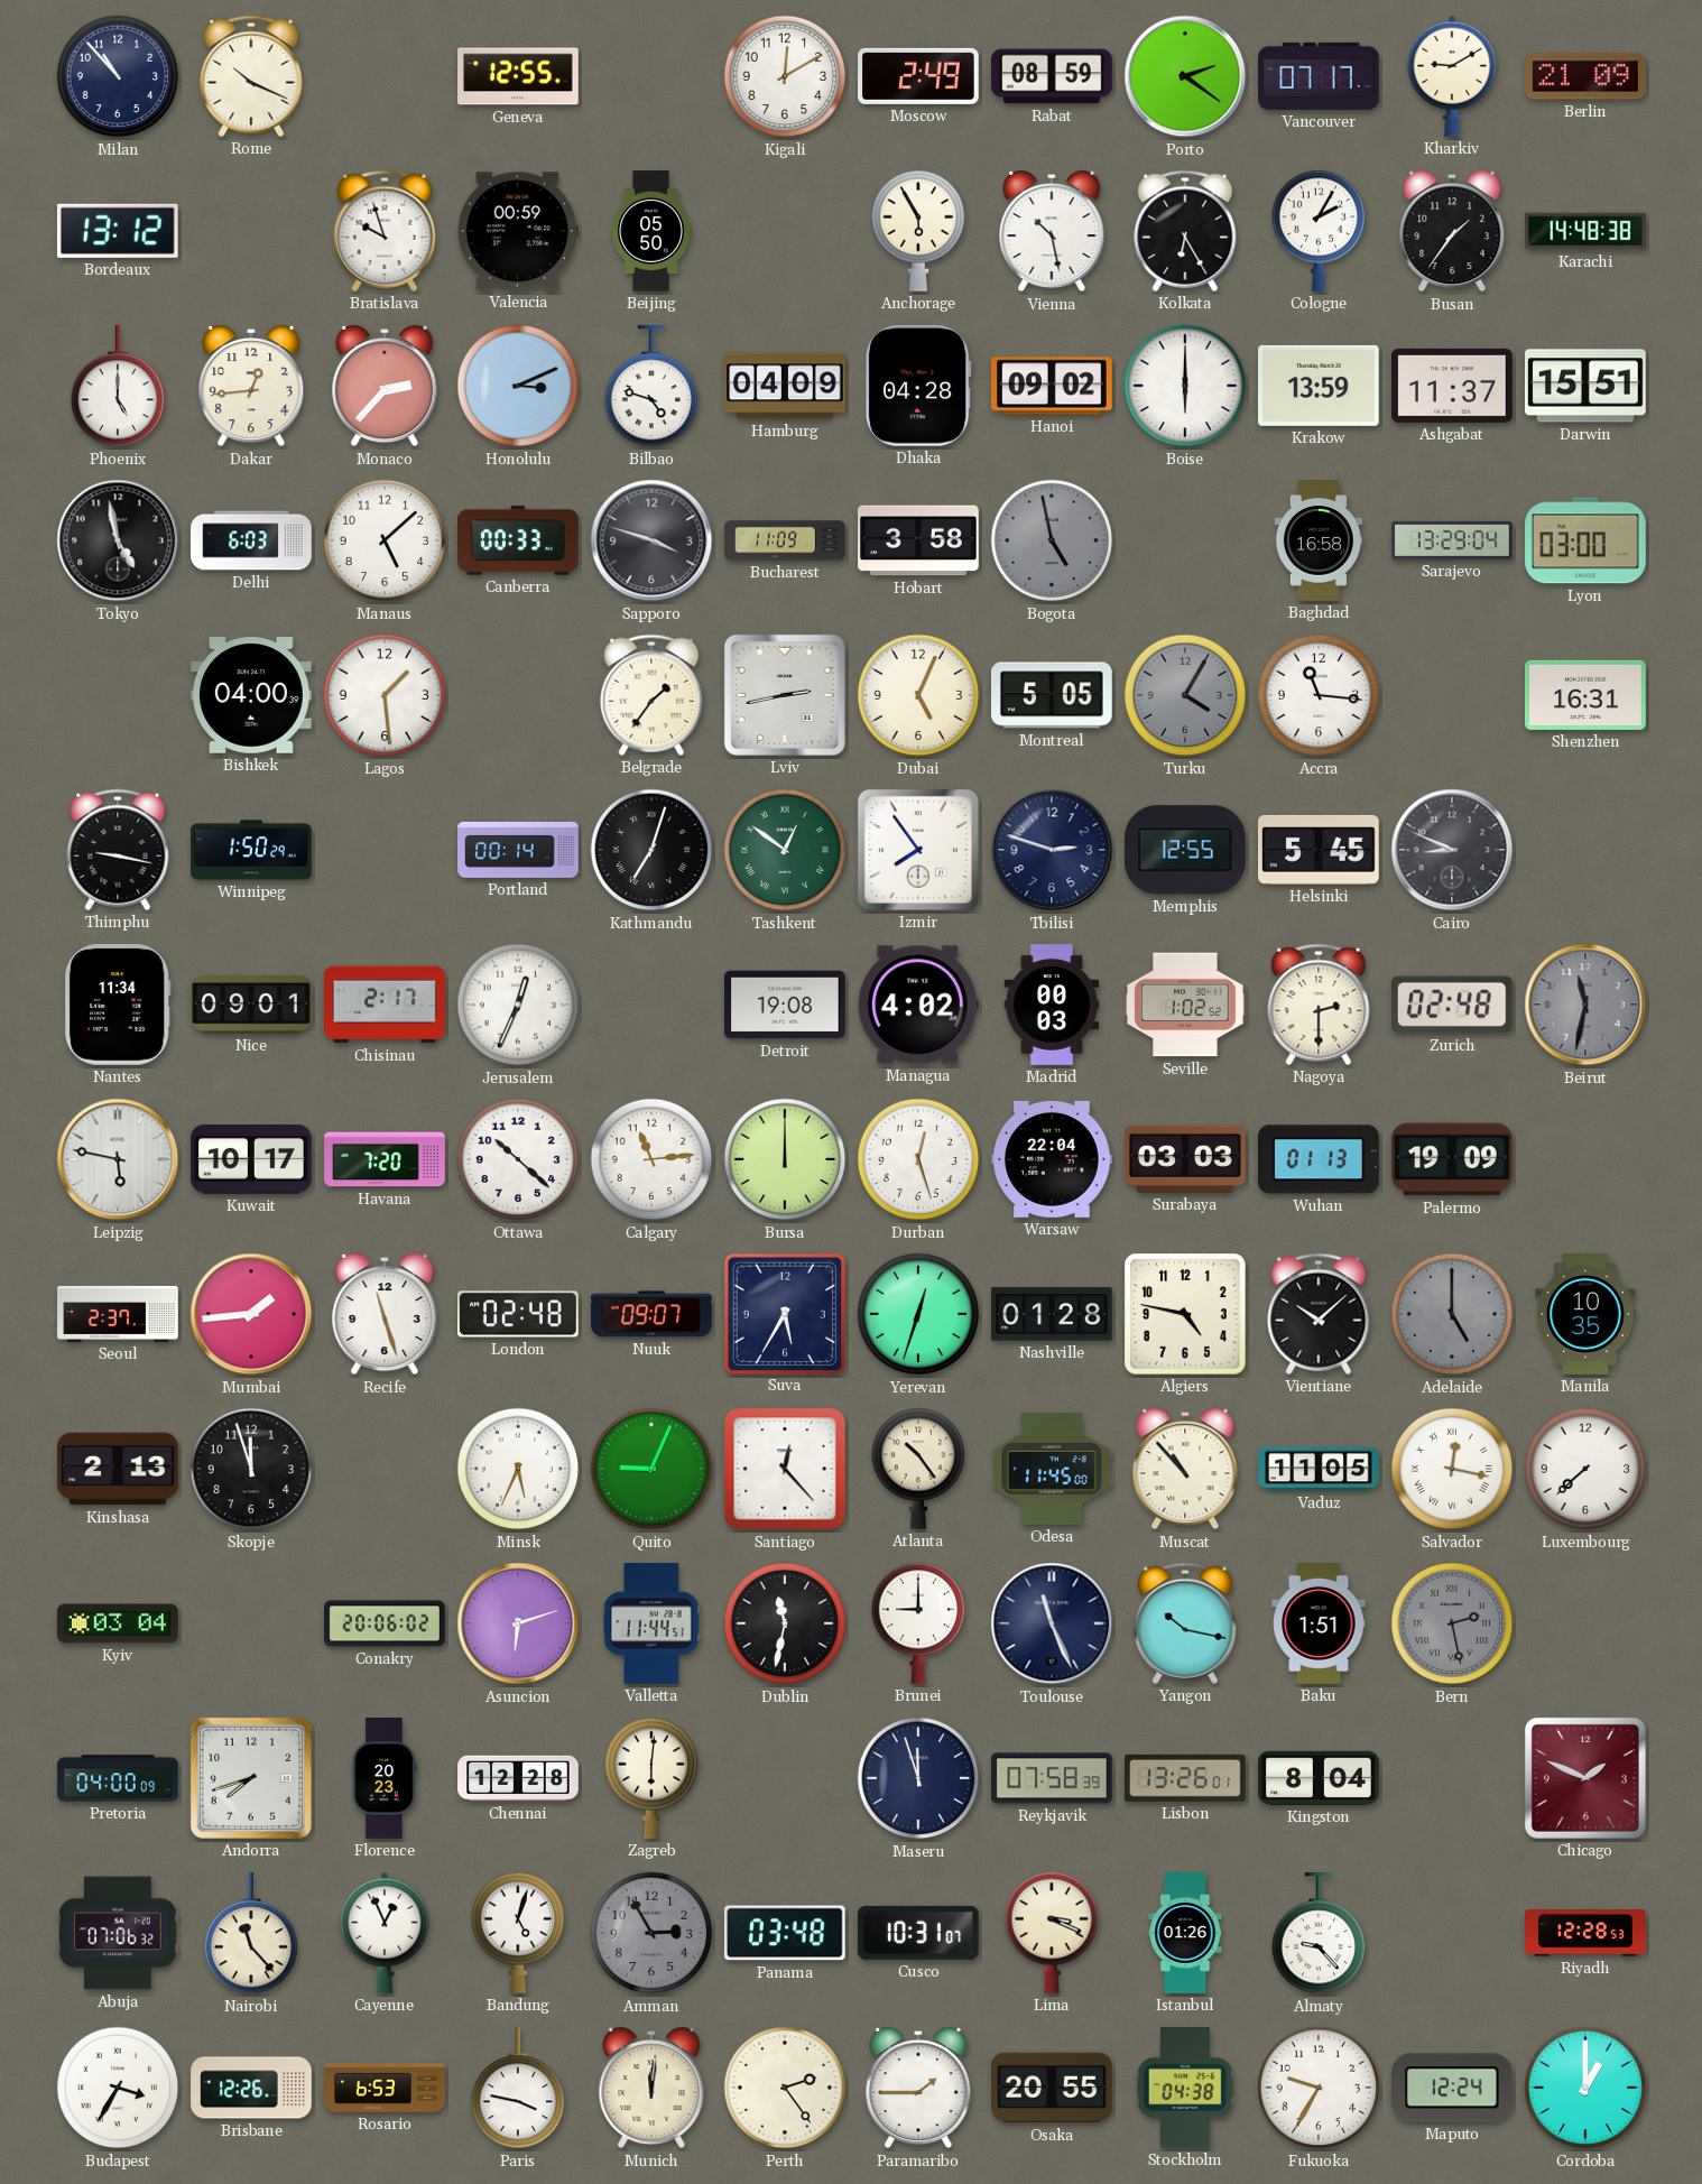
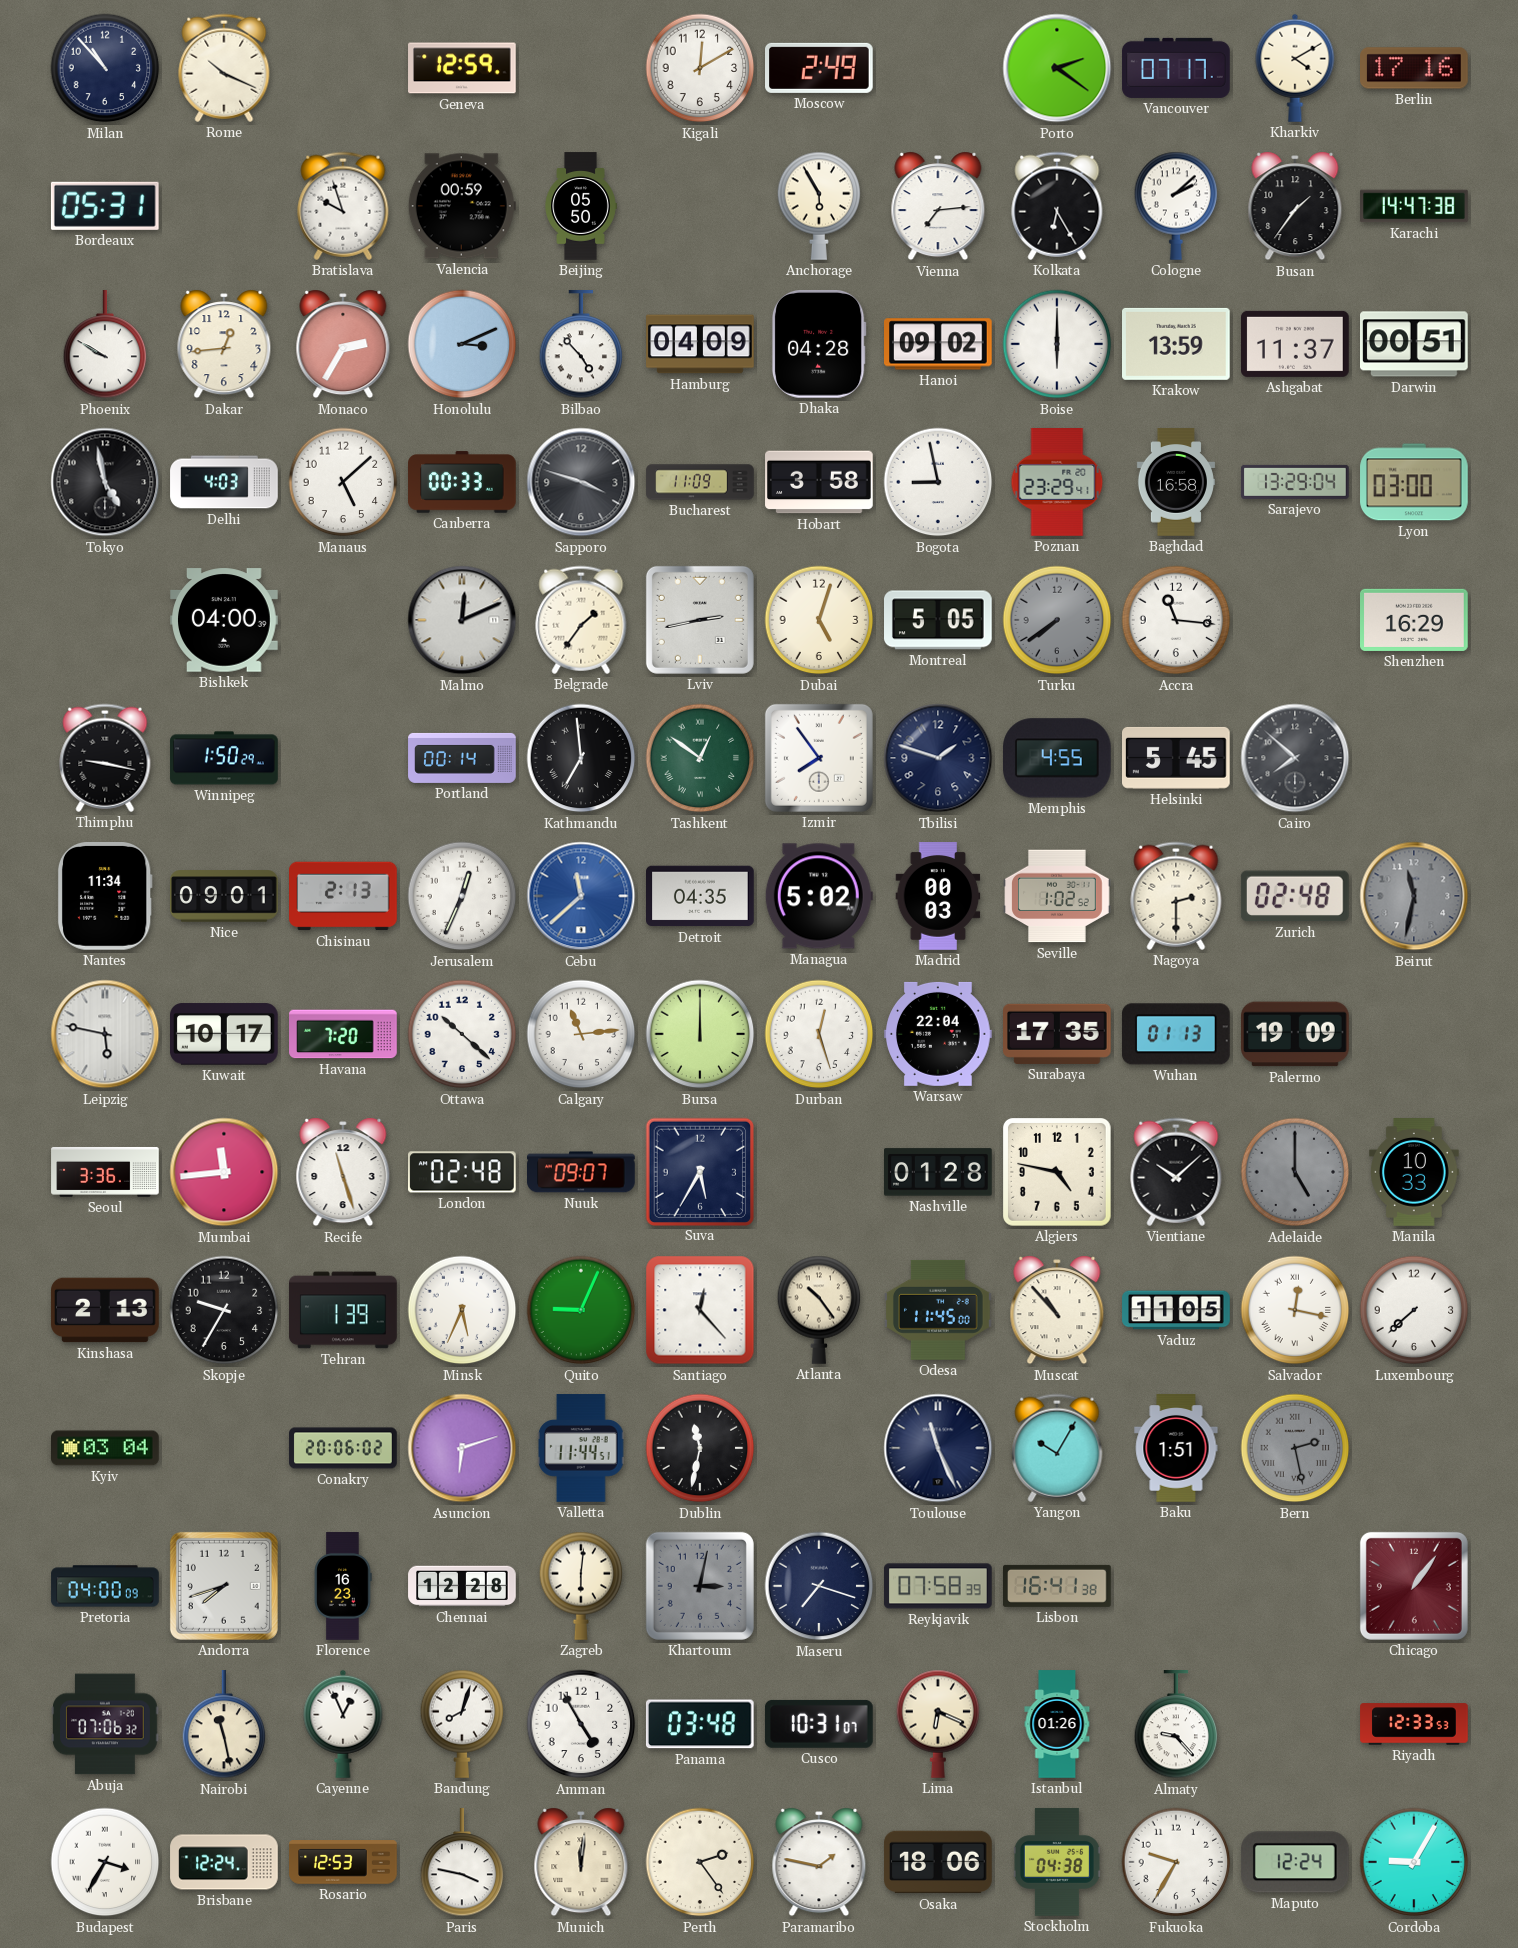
Geneva: 12:55 -> 12:59
Rabat: 08:59 -> none
Kharkiv: 9:10 -> 4:10
Berlin: 21:09 -> 17:16
Bordeaux: 13:12 -> 05:31
Vienna: 10:28 -> 7:14
Cologne: 2:05 -> 2:08
Karachi: 14:48 -> 14:47
Phoenix: 5:00 -> 9:50
Monaco: 2:37 -> 2:35
Bilbao: 4:48 -> 4:53
Darwin: 15:51 -> 00:51
Delhi: 6:03 -> 4:03
Bogota: 4:58 -> 8:58
Bogota dial: grey -> white
Poznan: none -> 23:29
Lagos: 1:29 -> none
Malmo: none -> 12:11
Dubai: 5:04 -> 5:03
Turku: 4:05 -> 7:39
Shenzhen: 16:31 -> 16:29
Kathmandu: 7:03 -> 6:59
Tbilisi: 2:48 -> 1:48
Memphis: 12:55 -> 4:55
Cairo: 8:49 -> 7:52
Chisinau: 2:17 -> 2:13
Cebu: none -> 11:38
Detroit: 19:08 -> 04:35
Managua: 4:02 -> 5:02
Surabaya: 03:03 -> 17:35
Seoul: 2:37 -> 3:36
Mumbai: 1:44 -> 11:44
Yerevan: 12:33 -> none
Manila: 10:35 -> 10:33
Skopje: 11:57 -> 9:35
Tehran: none -> 1:39
Brunei: 9:00 -> none
Yangon: 10:17 -> 10:05
Florence: 20:23 -> 16:23
Khartoum: none -> 3:02
Maseru: 11:57 -> 7:18
Lisbon: 13:26 -> 16:41
Kingston: 8:04 -> none
Chicago: 1:49 -> 1:06
Nairobi: 11:23 -> 11:28
Bandung: 5:03 -> 8:03
Amman: 2:55 -> 4:55
Amman dial: grey -> white
Lima: 3:19 -> 6:19
Riyadh: 12:28 -> 12:33
Brisbane: 12:26 -> 12:24
Rosario: 6:53 -> 12:53
Paramaribo: 1:45 -> 1:47
Osaka: 20:55 -> 18:06
Cordoba: 1:00 -> 9:05
